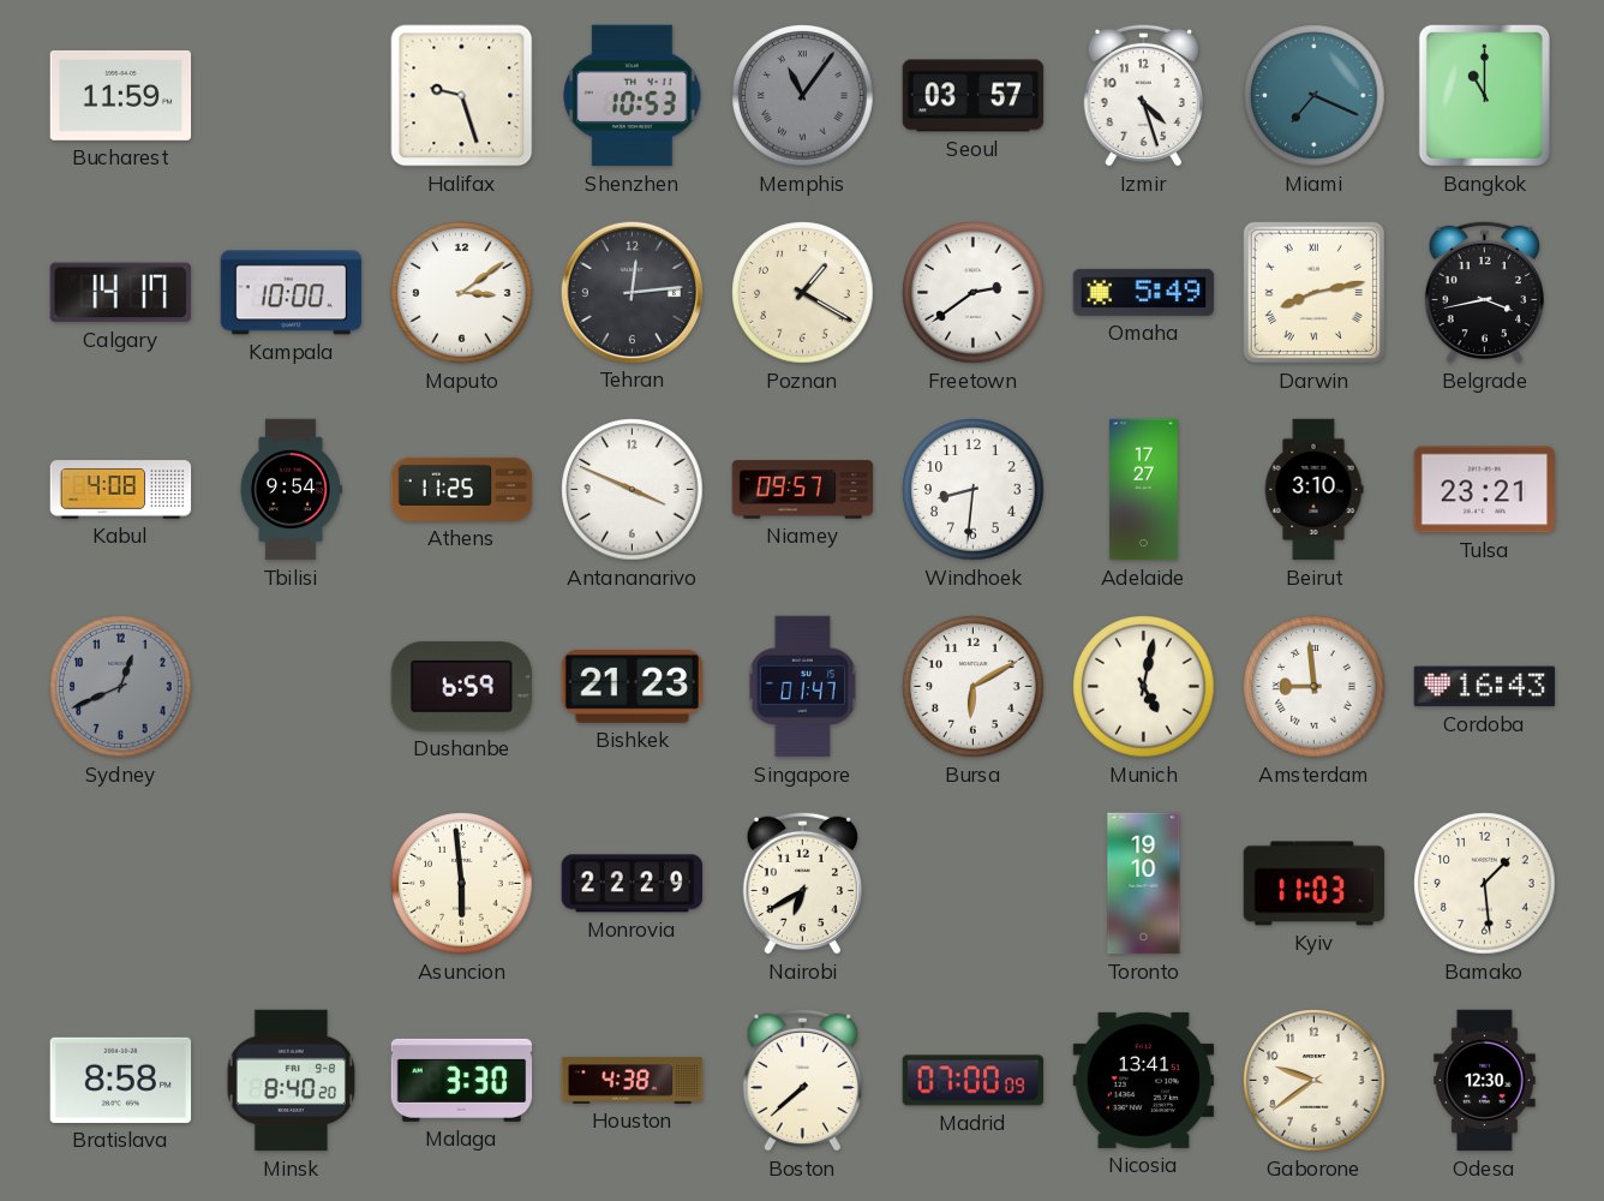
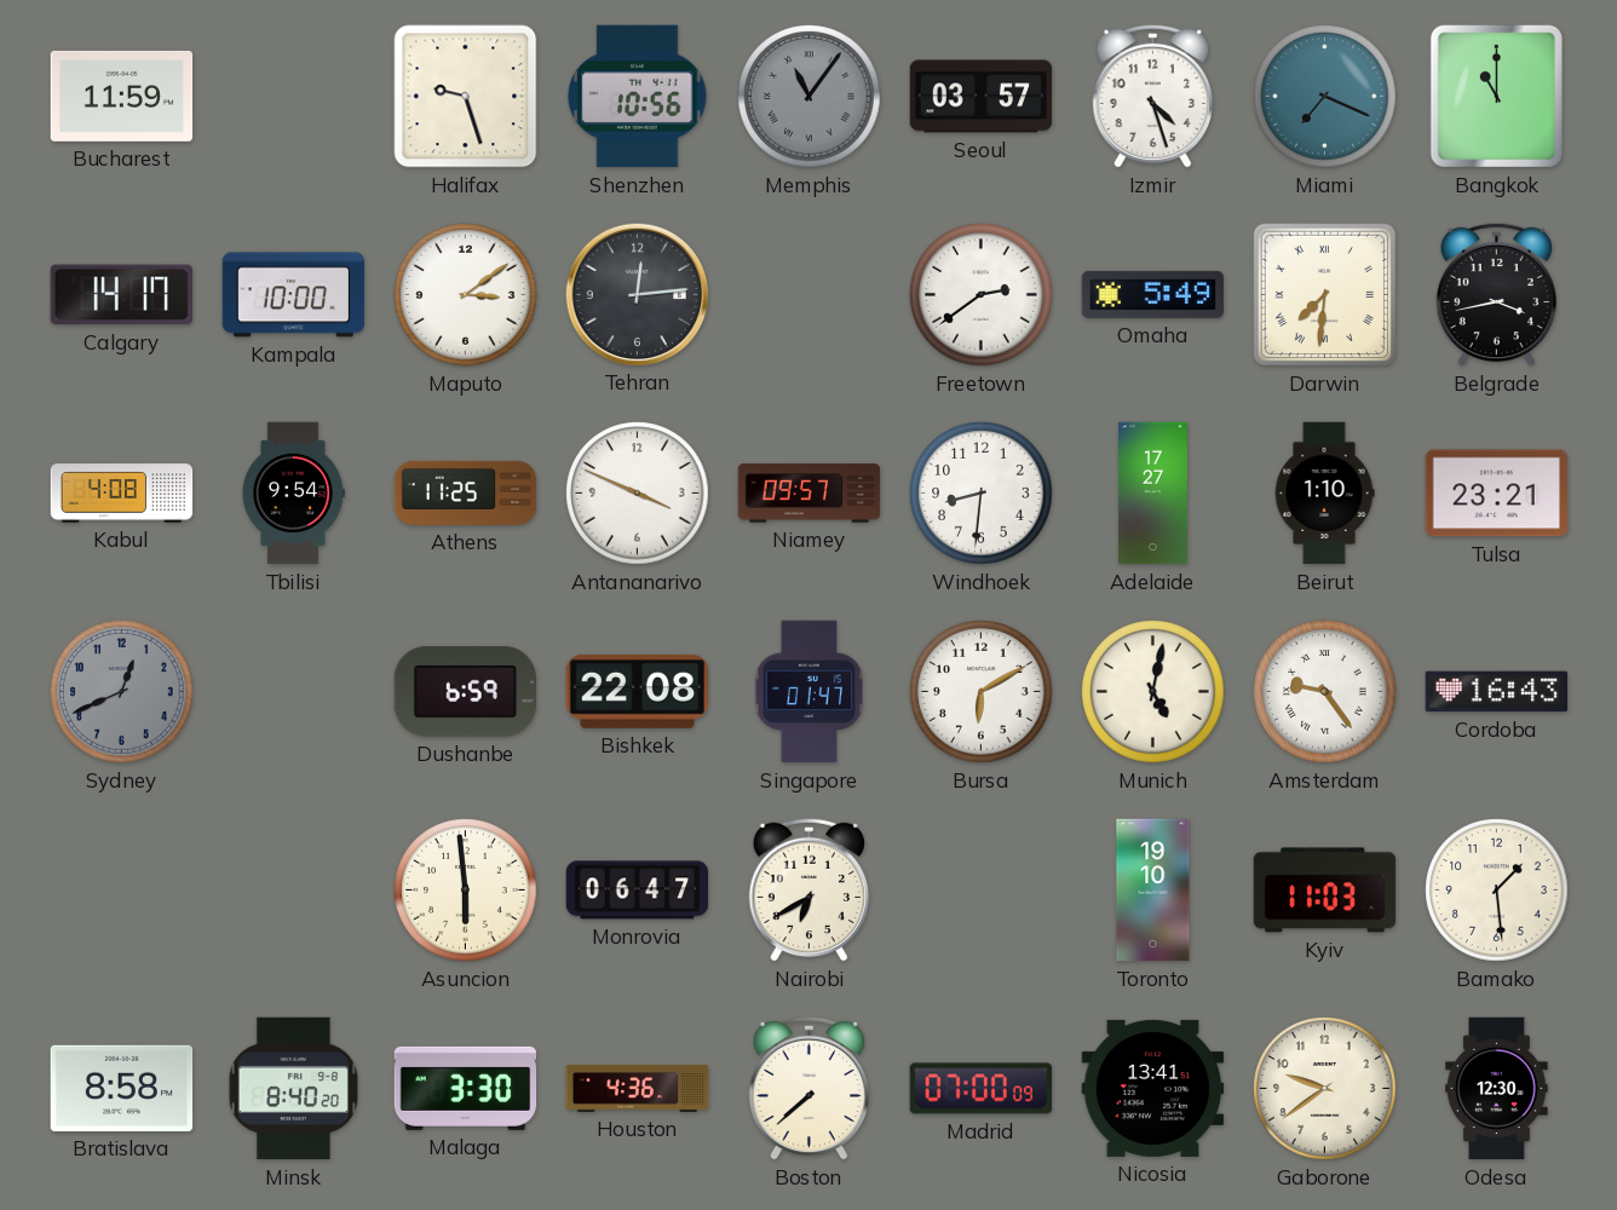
Shenzhen: 10:53 -> 10:56
Poznan: 1:20 -> none
Darwin: 8:13 -> 7:31
Beirut: 3:10 -> 1:10
Bishkek: 21:23 -> 22:08
Amsterdam: 8:59 -> 9:24
Monrovia: 22:29 -> 06:47
Houston: 4:38 -> 4:36
